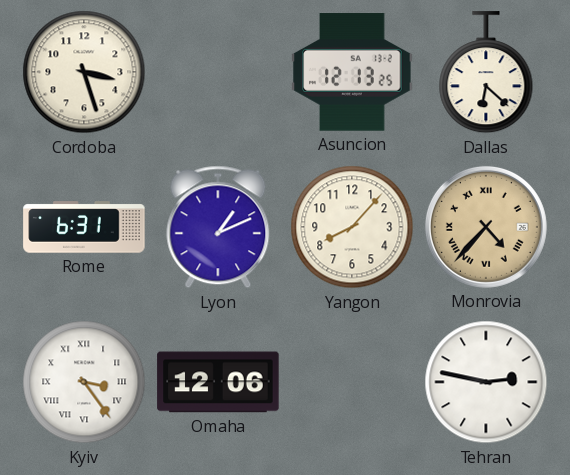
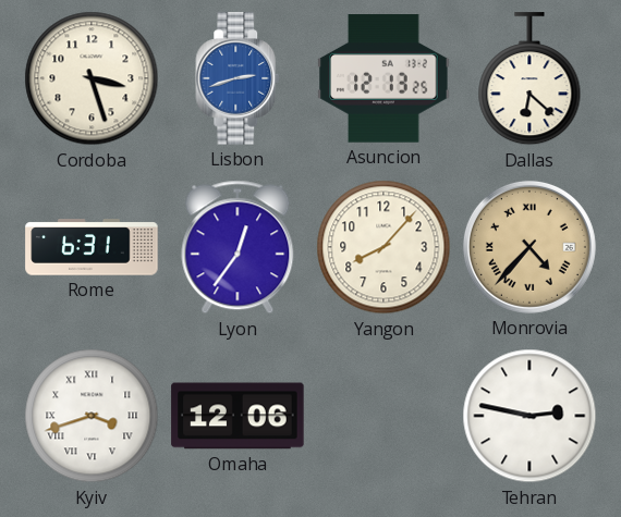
Lisbon: none -> 2:42
Lyon: 1:11 -> 12:36
Kyiv: 3:24 -> 3:42
